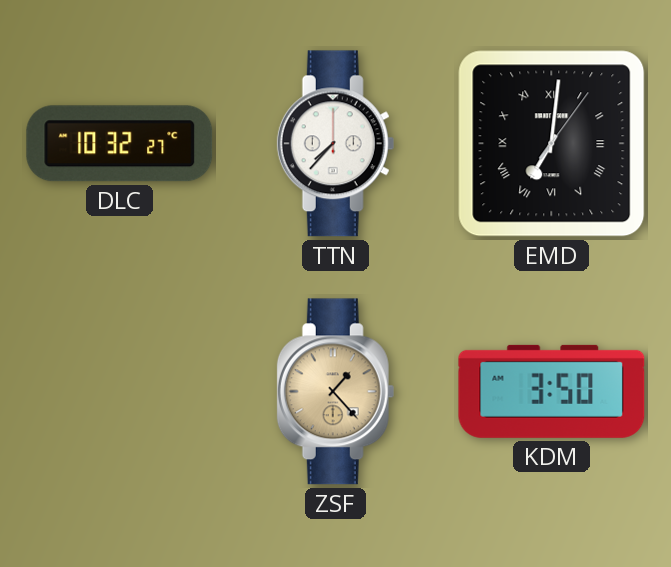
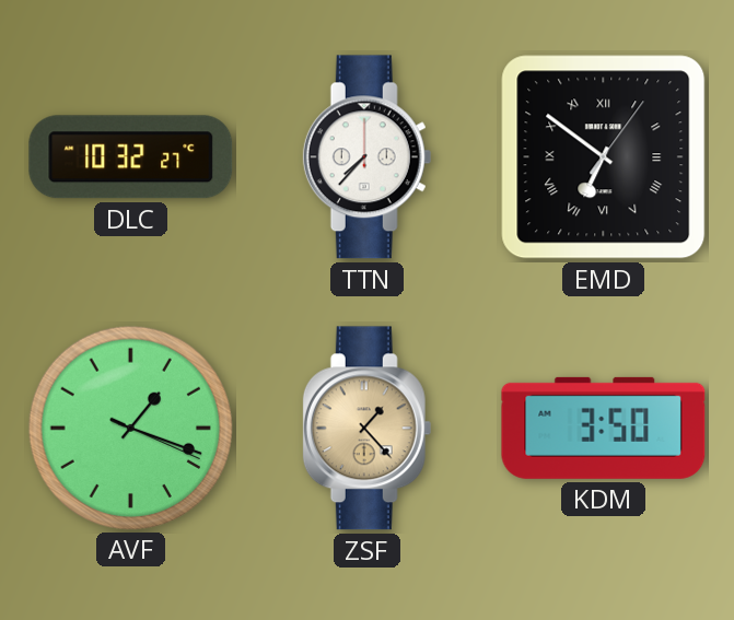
EMD: 7:01 -> 6:51
AVF: none -> 1:18
